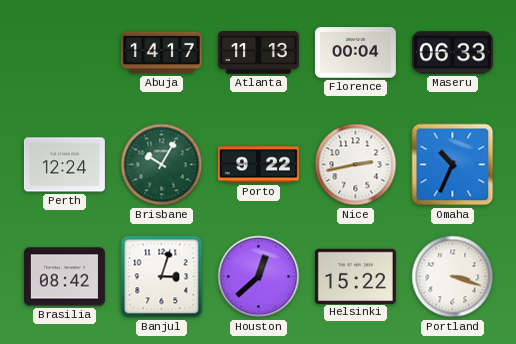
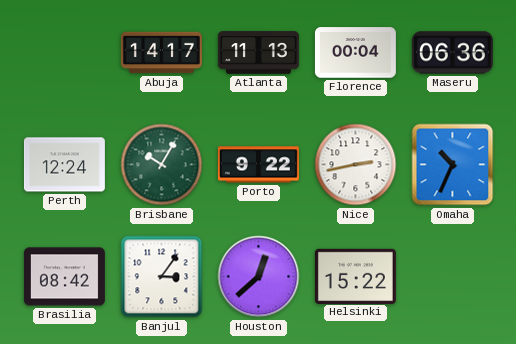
Maseru: 06:33 -> 06:36
Banjul: 3:03 -> 3:06
Portland: 3:18 -> none
